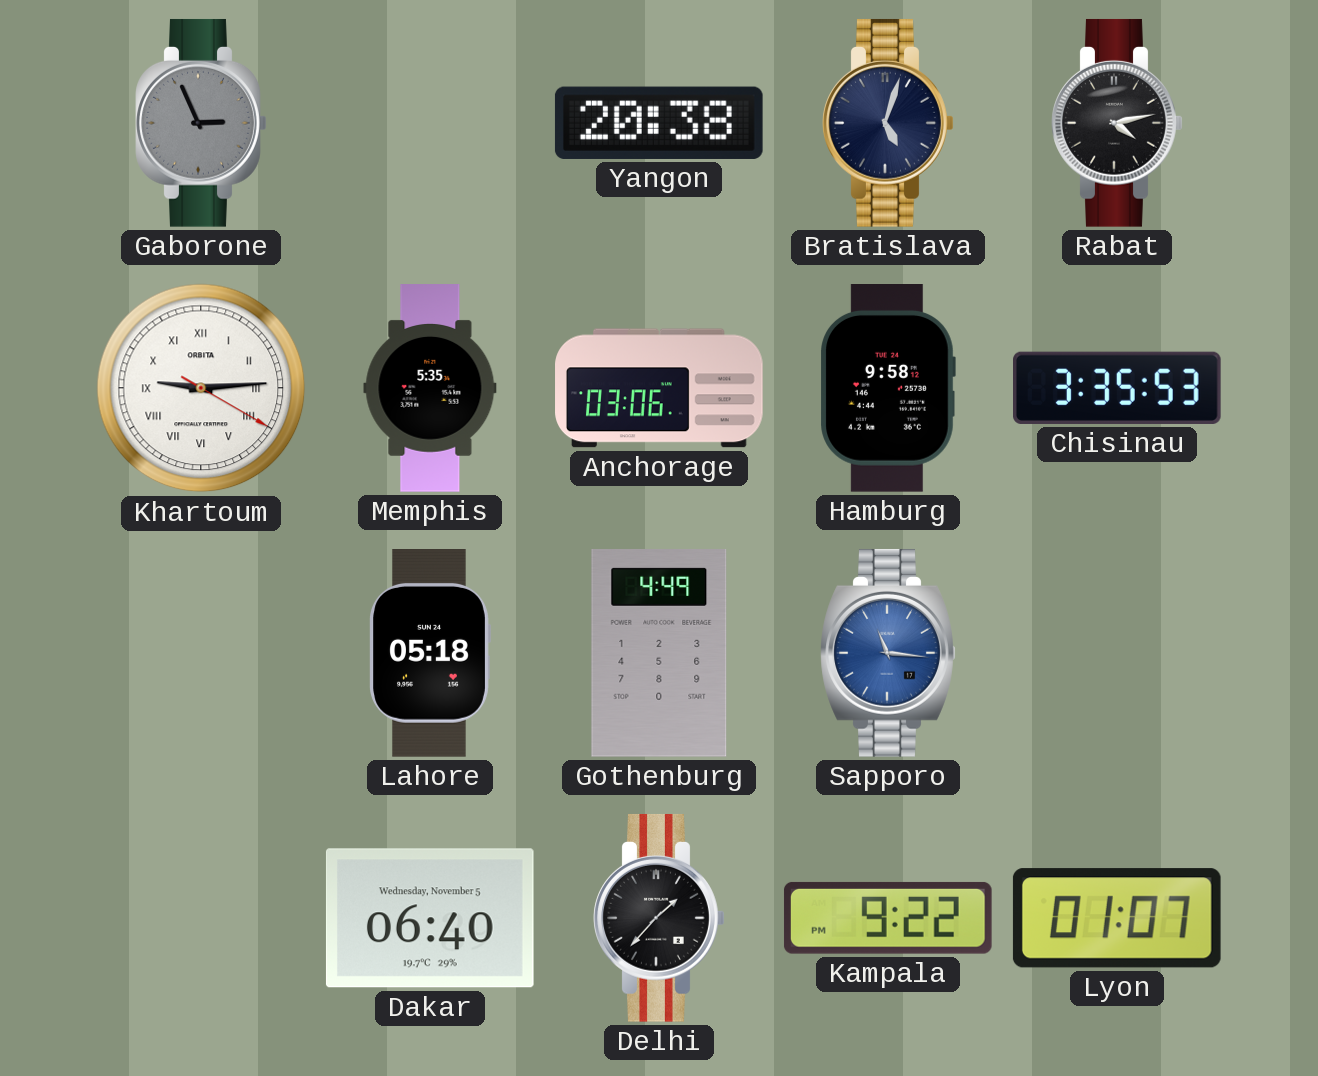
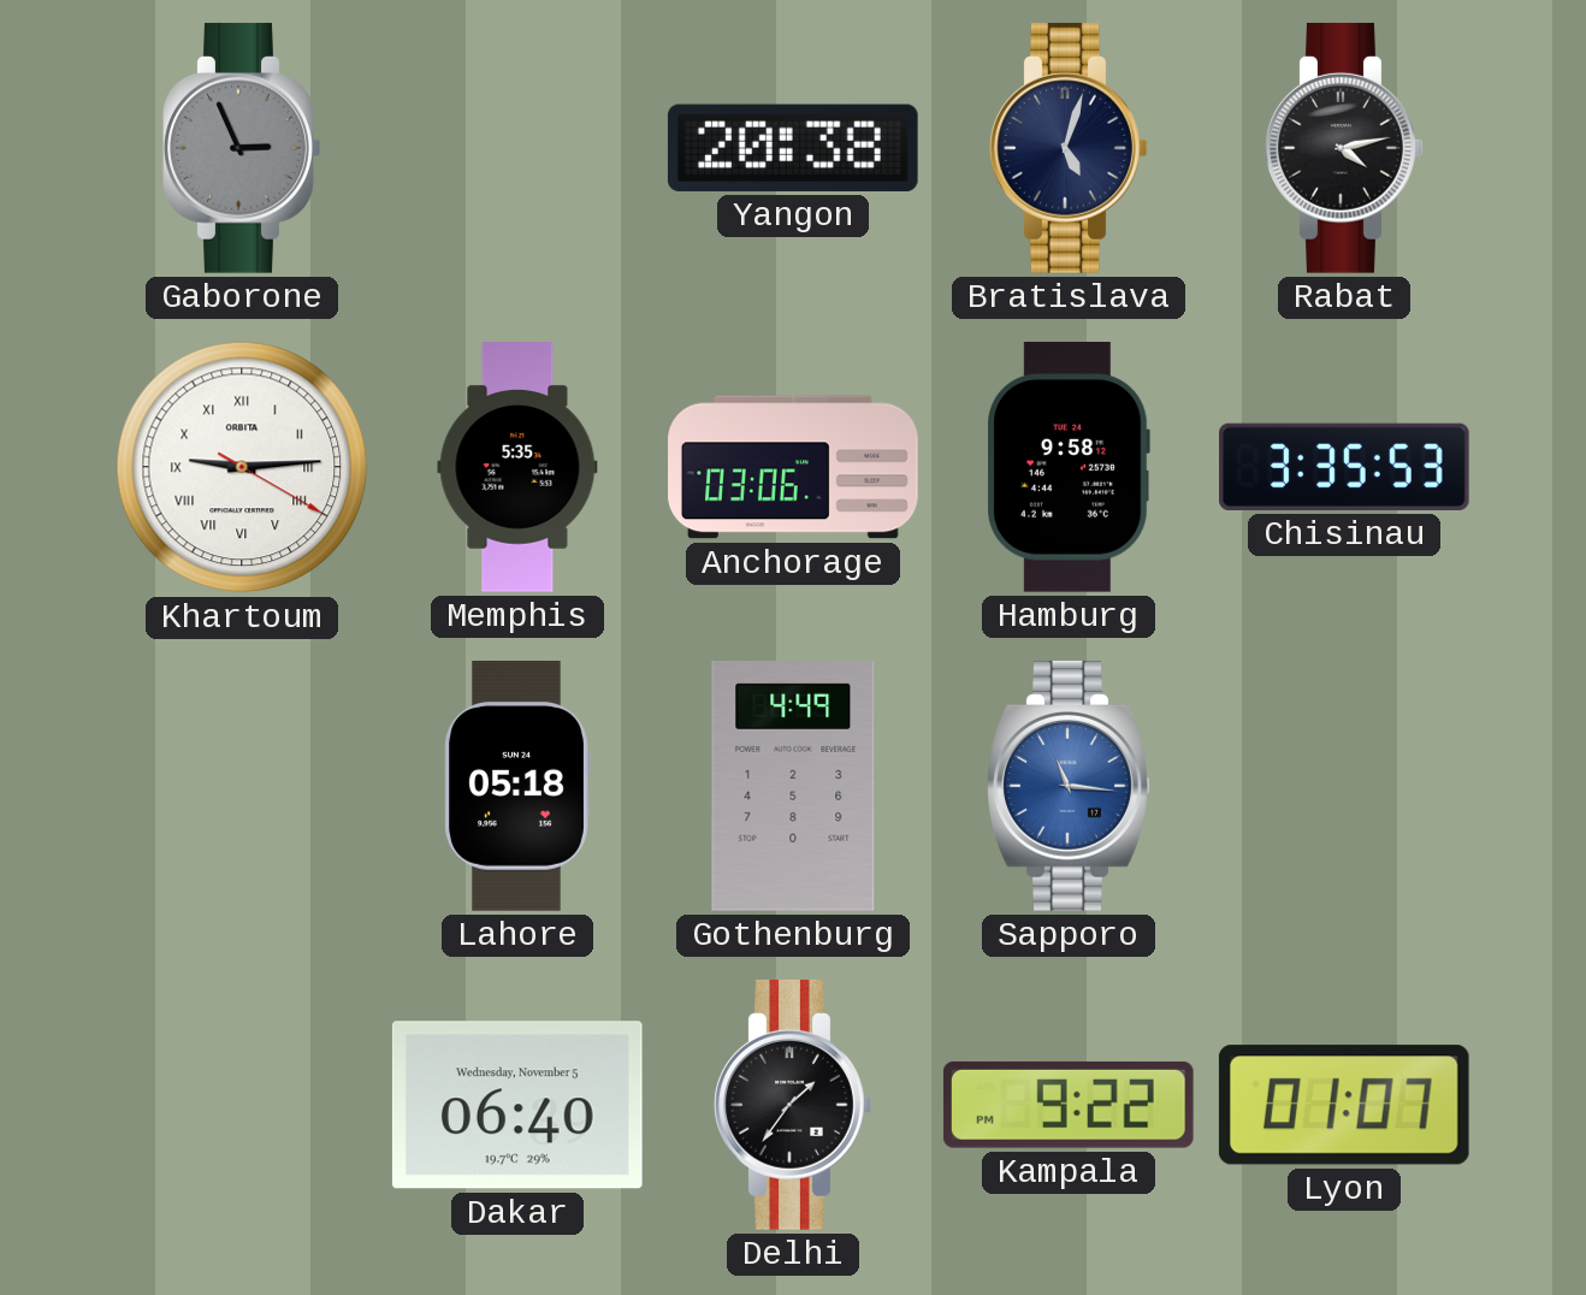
Delhi: 1:37 -> 1:36
